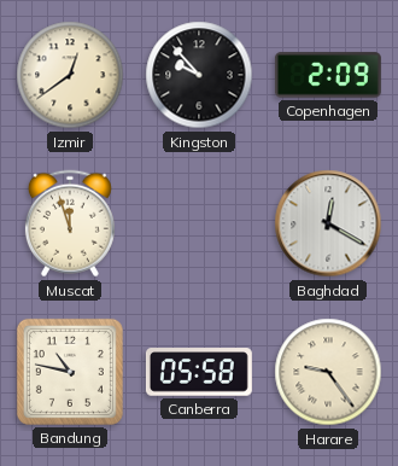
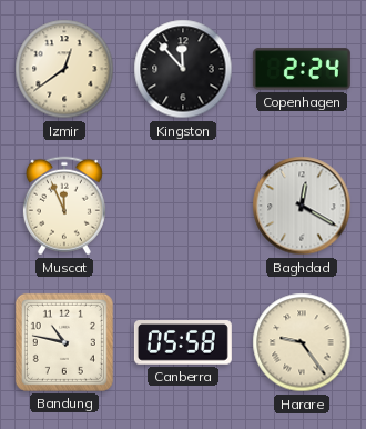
Kingston: 9:53 -> 11:53
Copenhagen: 2:09 -> 2:24
Muscat: 11:57 -> 11:56
